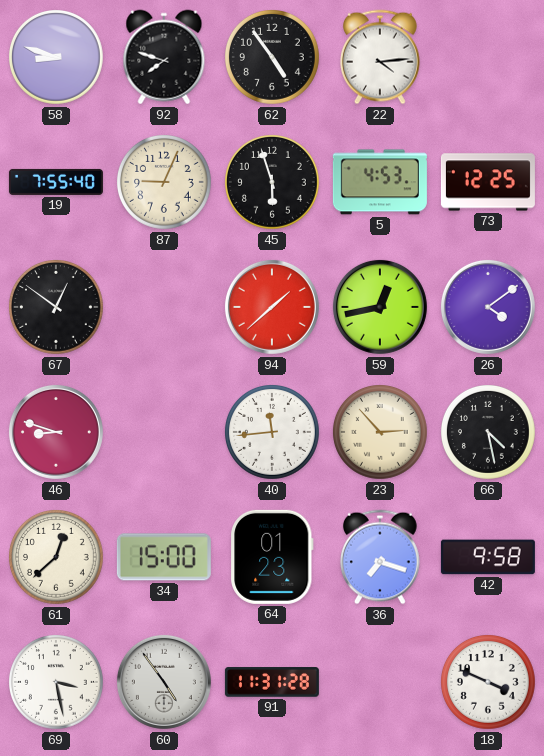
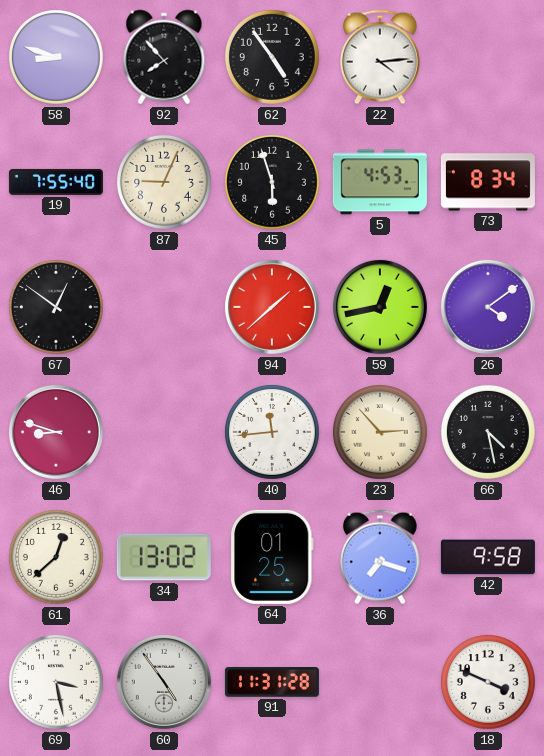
92: 7:48 -> 7:53
73: 12:25 -> 8:34
34: 15:00 -> 13:02
64: 01:23 -> 01:25
